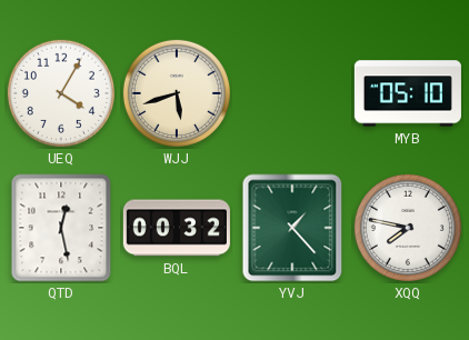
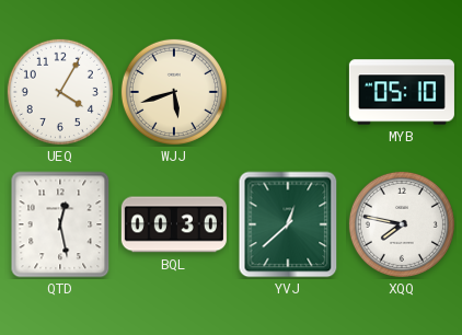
BQL: 00:32 -> 00:30
YVJ: 1:23 -> 12:38
